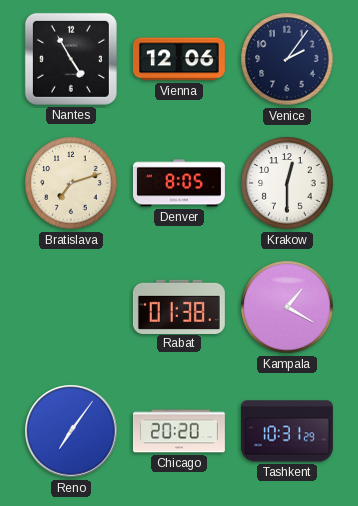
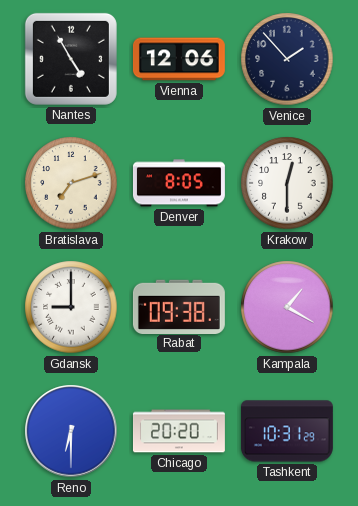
Venice: 2:06 -> 1:53
Gdansk: none -> 9:00
Rabat: 01:38 -> 09:38
Reno: 7:06 -> 6:30
